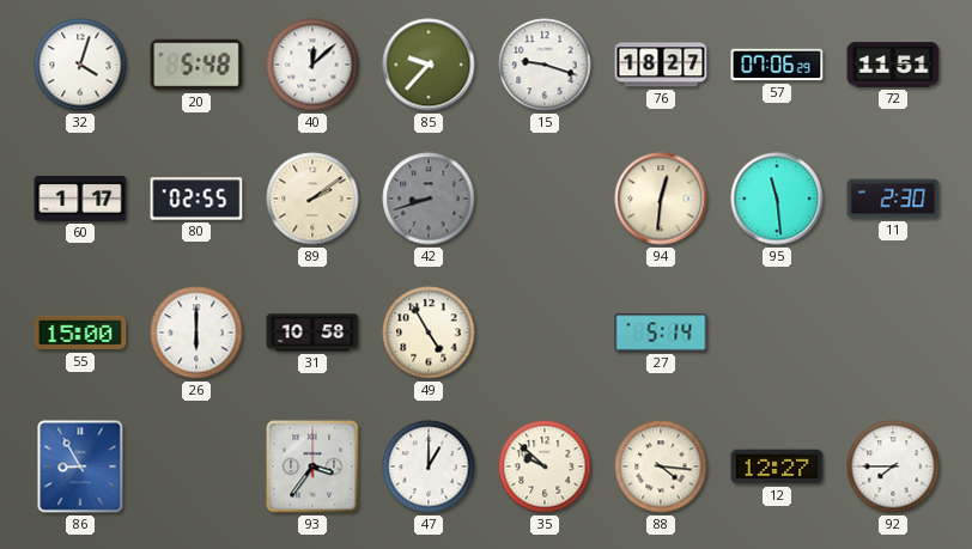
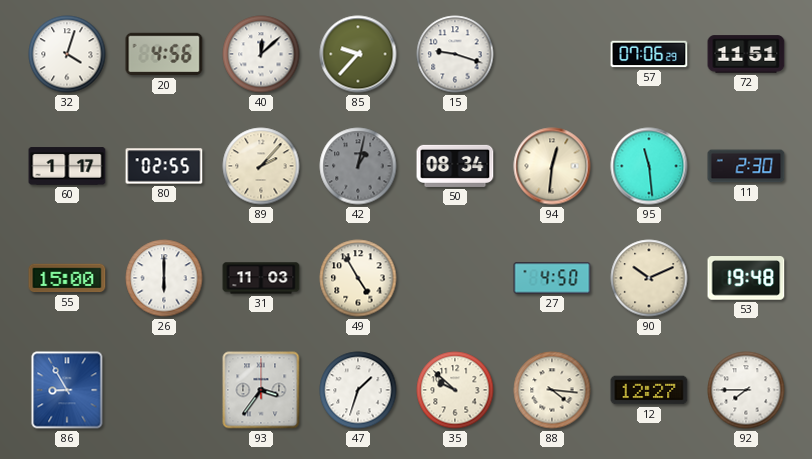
20: 5:48 -> 4:56
76: 18:27 -> none
89: 2:09 -> 2:07
42: 8:42 -> 1:02
50: none -> 08:34
31: 10:58 -> 11:03
27: 5:14 -> 4:50
90: none -> 10:11
53: none -> 19:48
47: 1:00 -> 1:33
